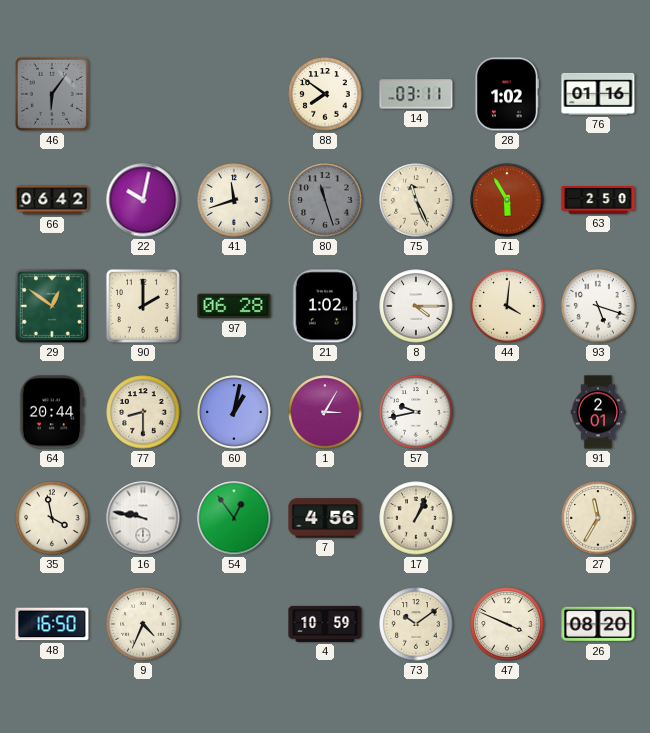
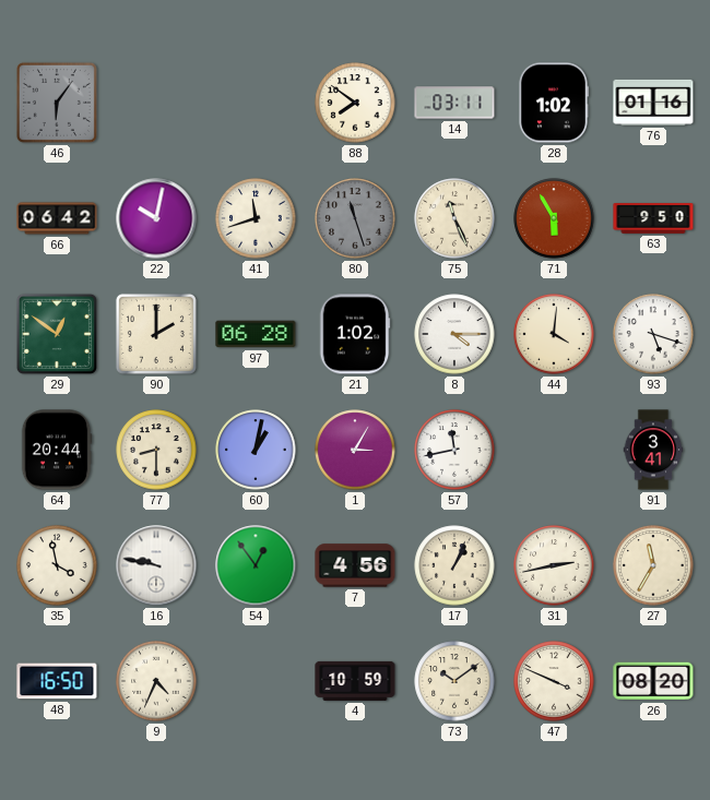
63: 2:50 -> 9:50
57: 9:43 -> 11:43
91: 2:01 -> 3:41
31: none -> 2:43
